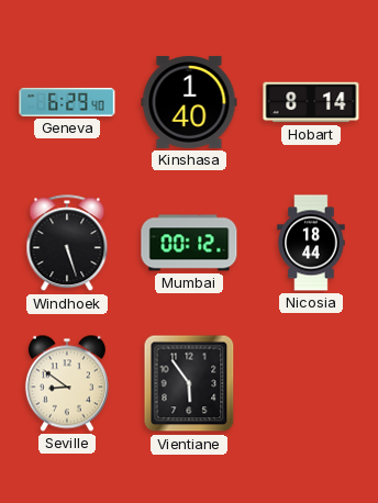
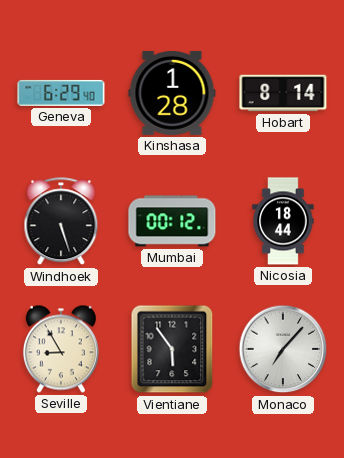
Kinshasa: 1:40 -> 1:28
Seville: 8:51 -> 8:55
Monaco: none -> 7:07
